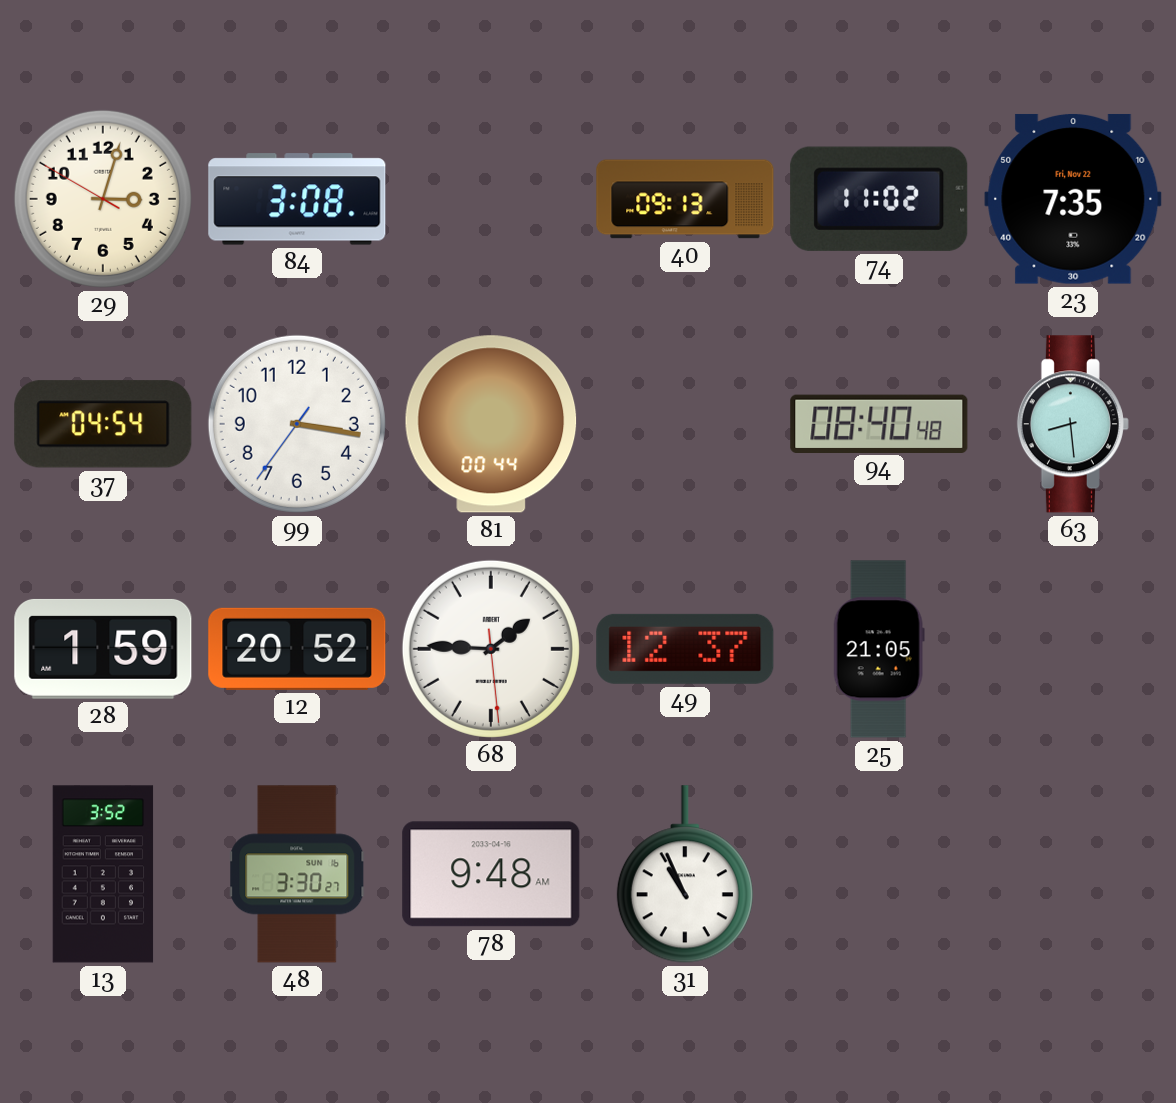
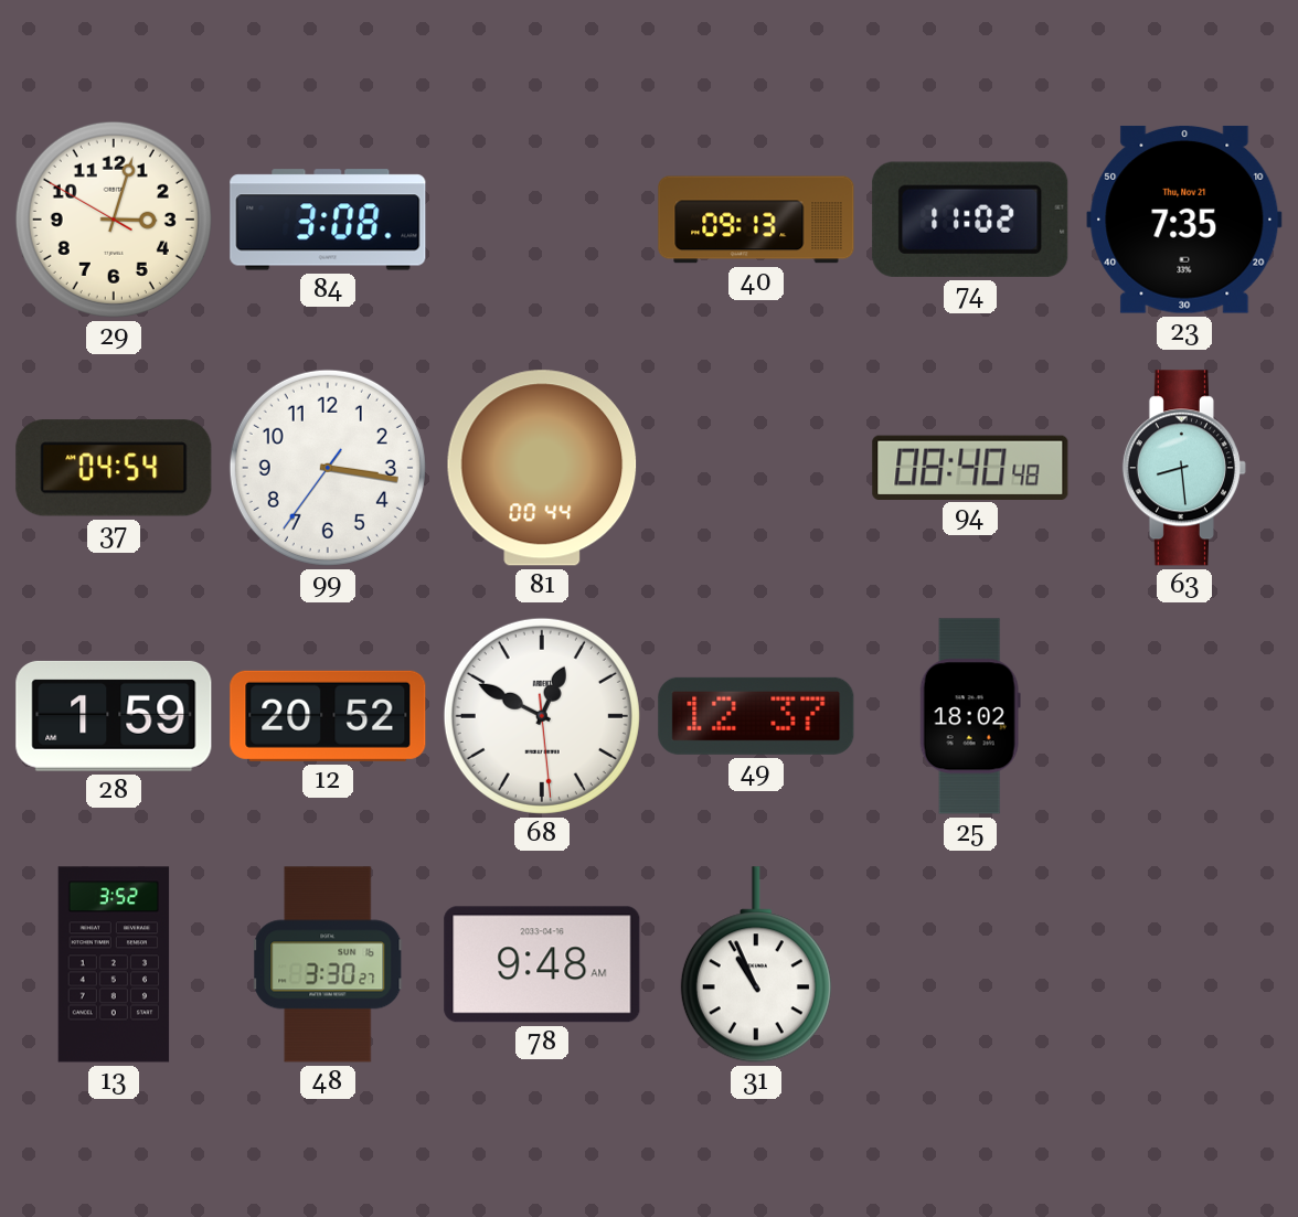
23 date: Fri, Nov 22 -> Thu, Nov 21
68: 1:45 -> 12:49
25: 21:05 -> 18:02
